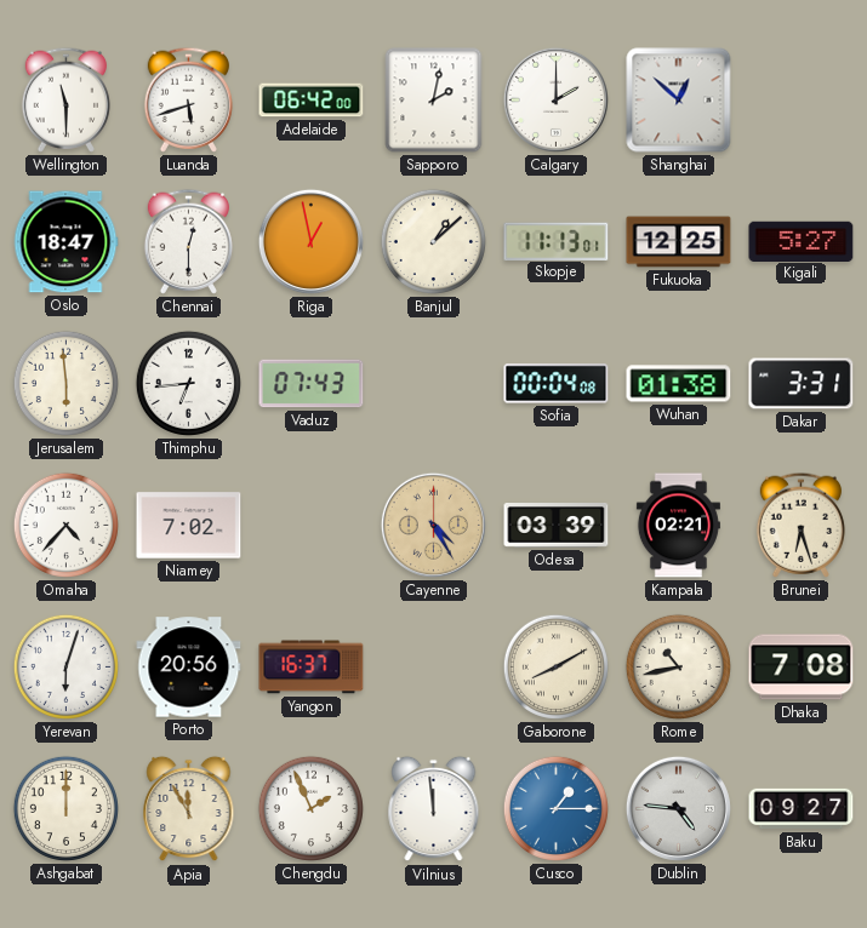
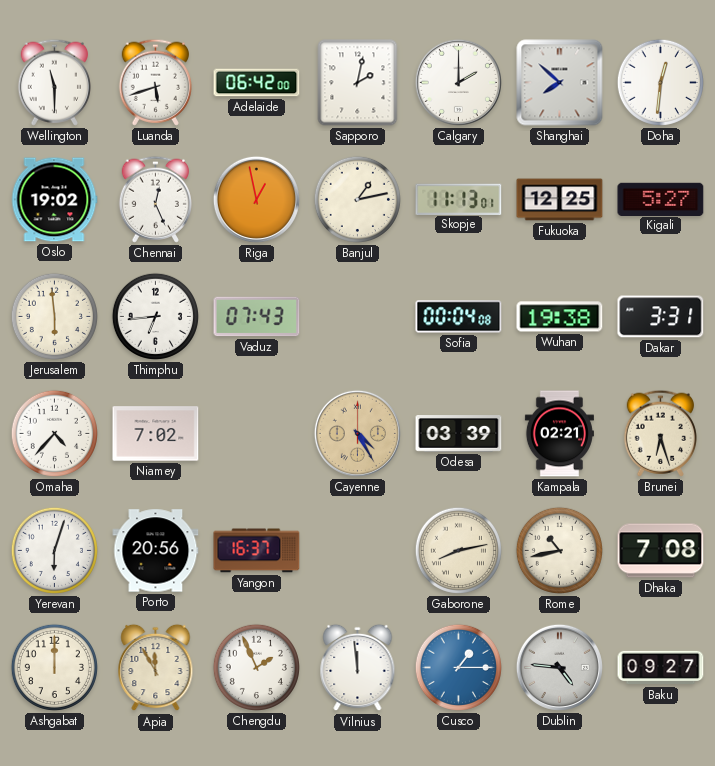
Shanghai: 12:52 -> 7:52
Doha: none -> 12:31
Oslo: 18:47 -> 19:02
Chennai: 12:30 -> 12:26
Banjul: 1:08 -> 1:13
Wuhan: 01:38 -> 19:38
Gaborone: 8:10 -> 8:13
